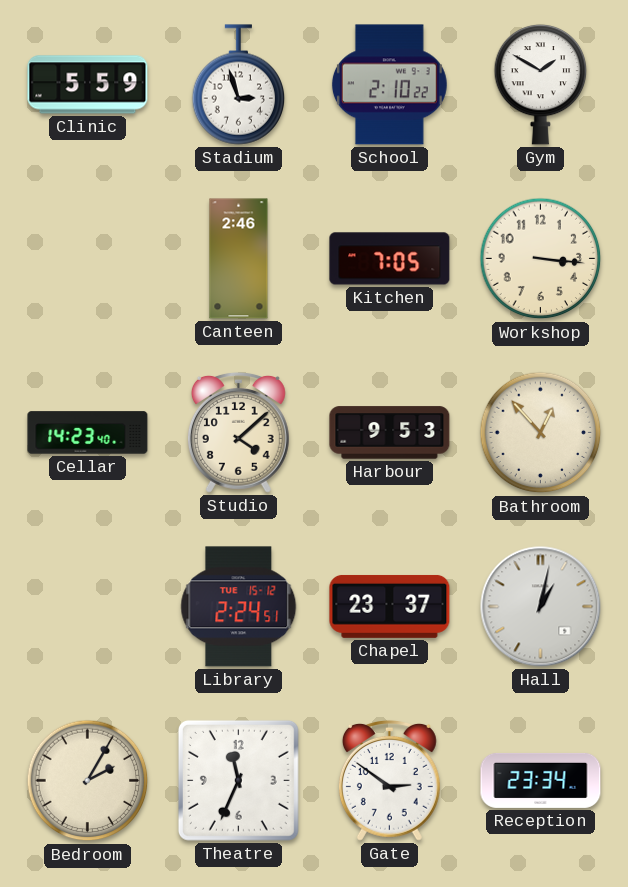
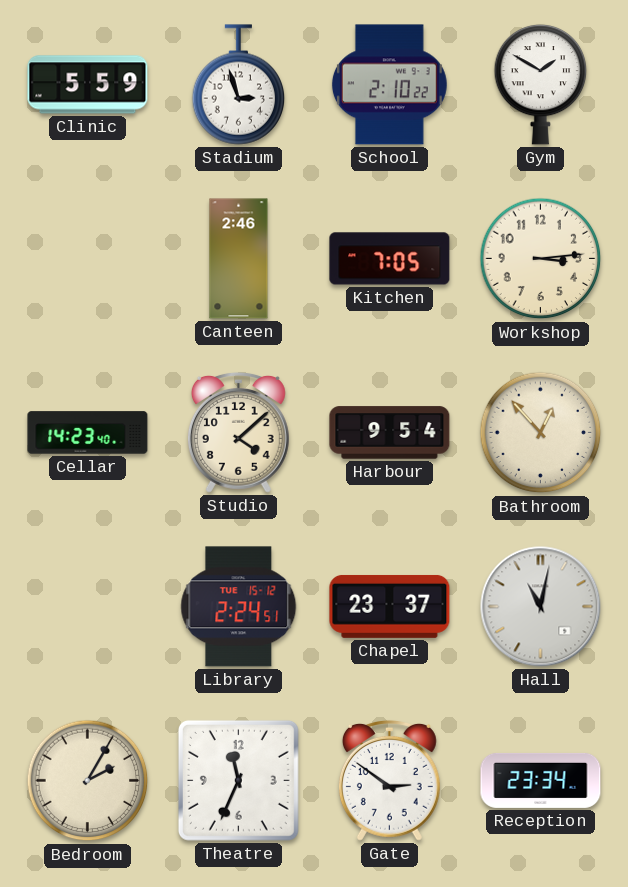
Workshop: 3:16 -> 3:14
Harbour: 9:53 -> 9:54
Hall: 1:02 -> 11:02
